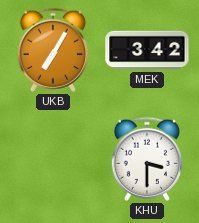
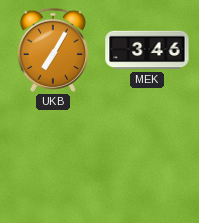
MEK: 3:42 -> 3:46
KHU: 3:30 -> none
